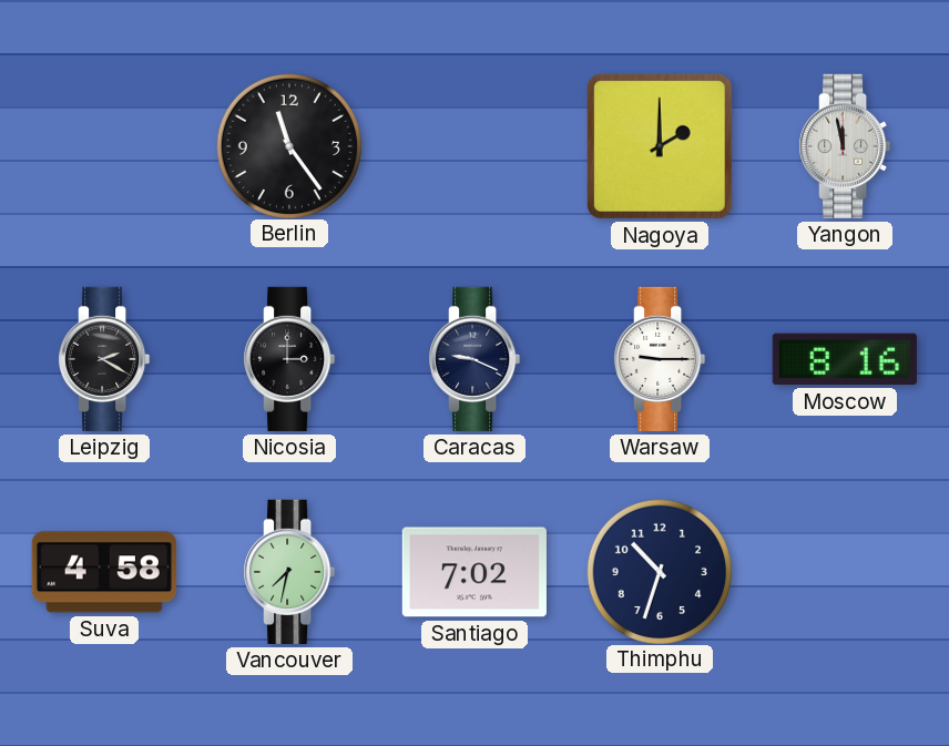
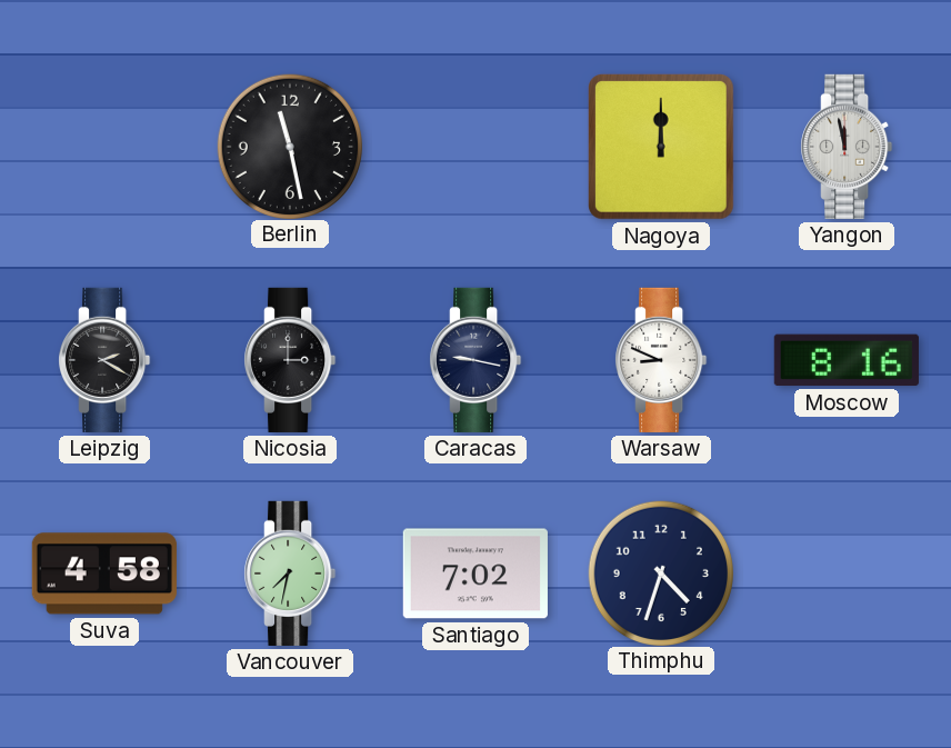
Berlin: 11:24 -> 11:28
Nagoya: 2:00 -> 12:00
Caracas: 9:19 -> 9:17
Warsaw: 9:15 -> 8:49
Thimphu: 10:33 -> 4:33
